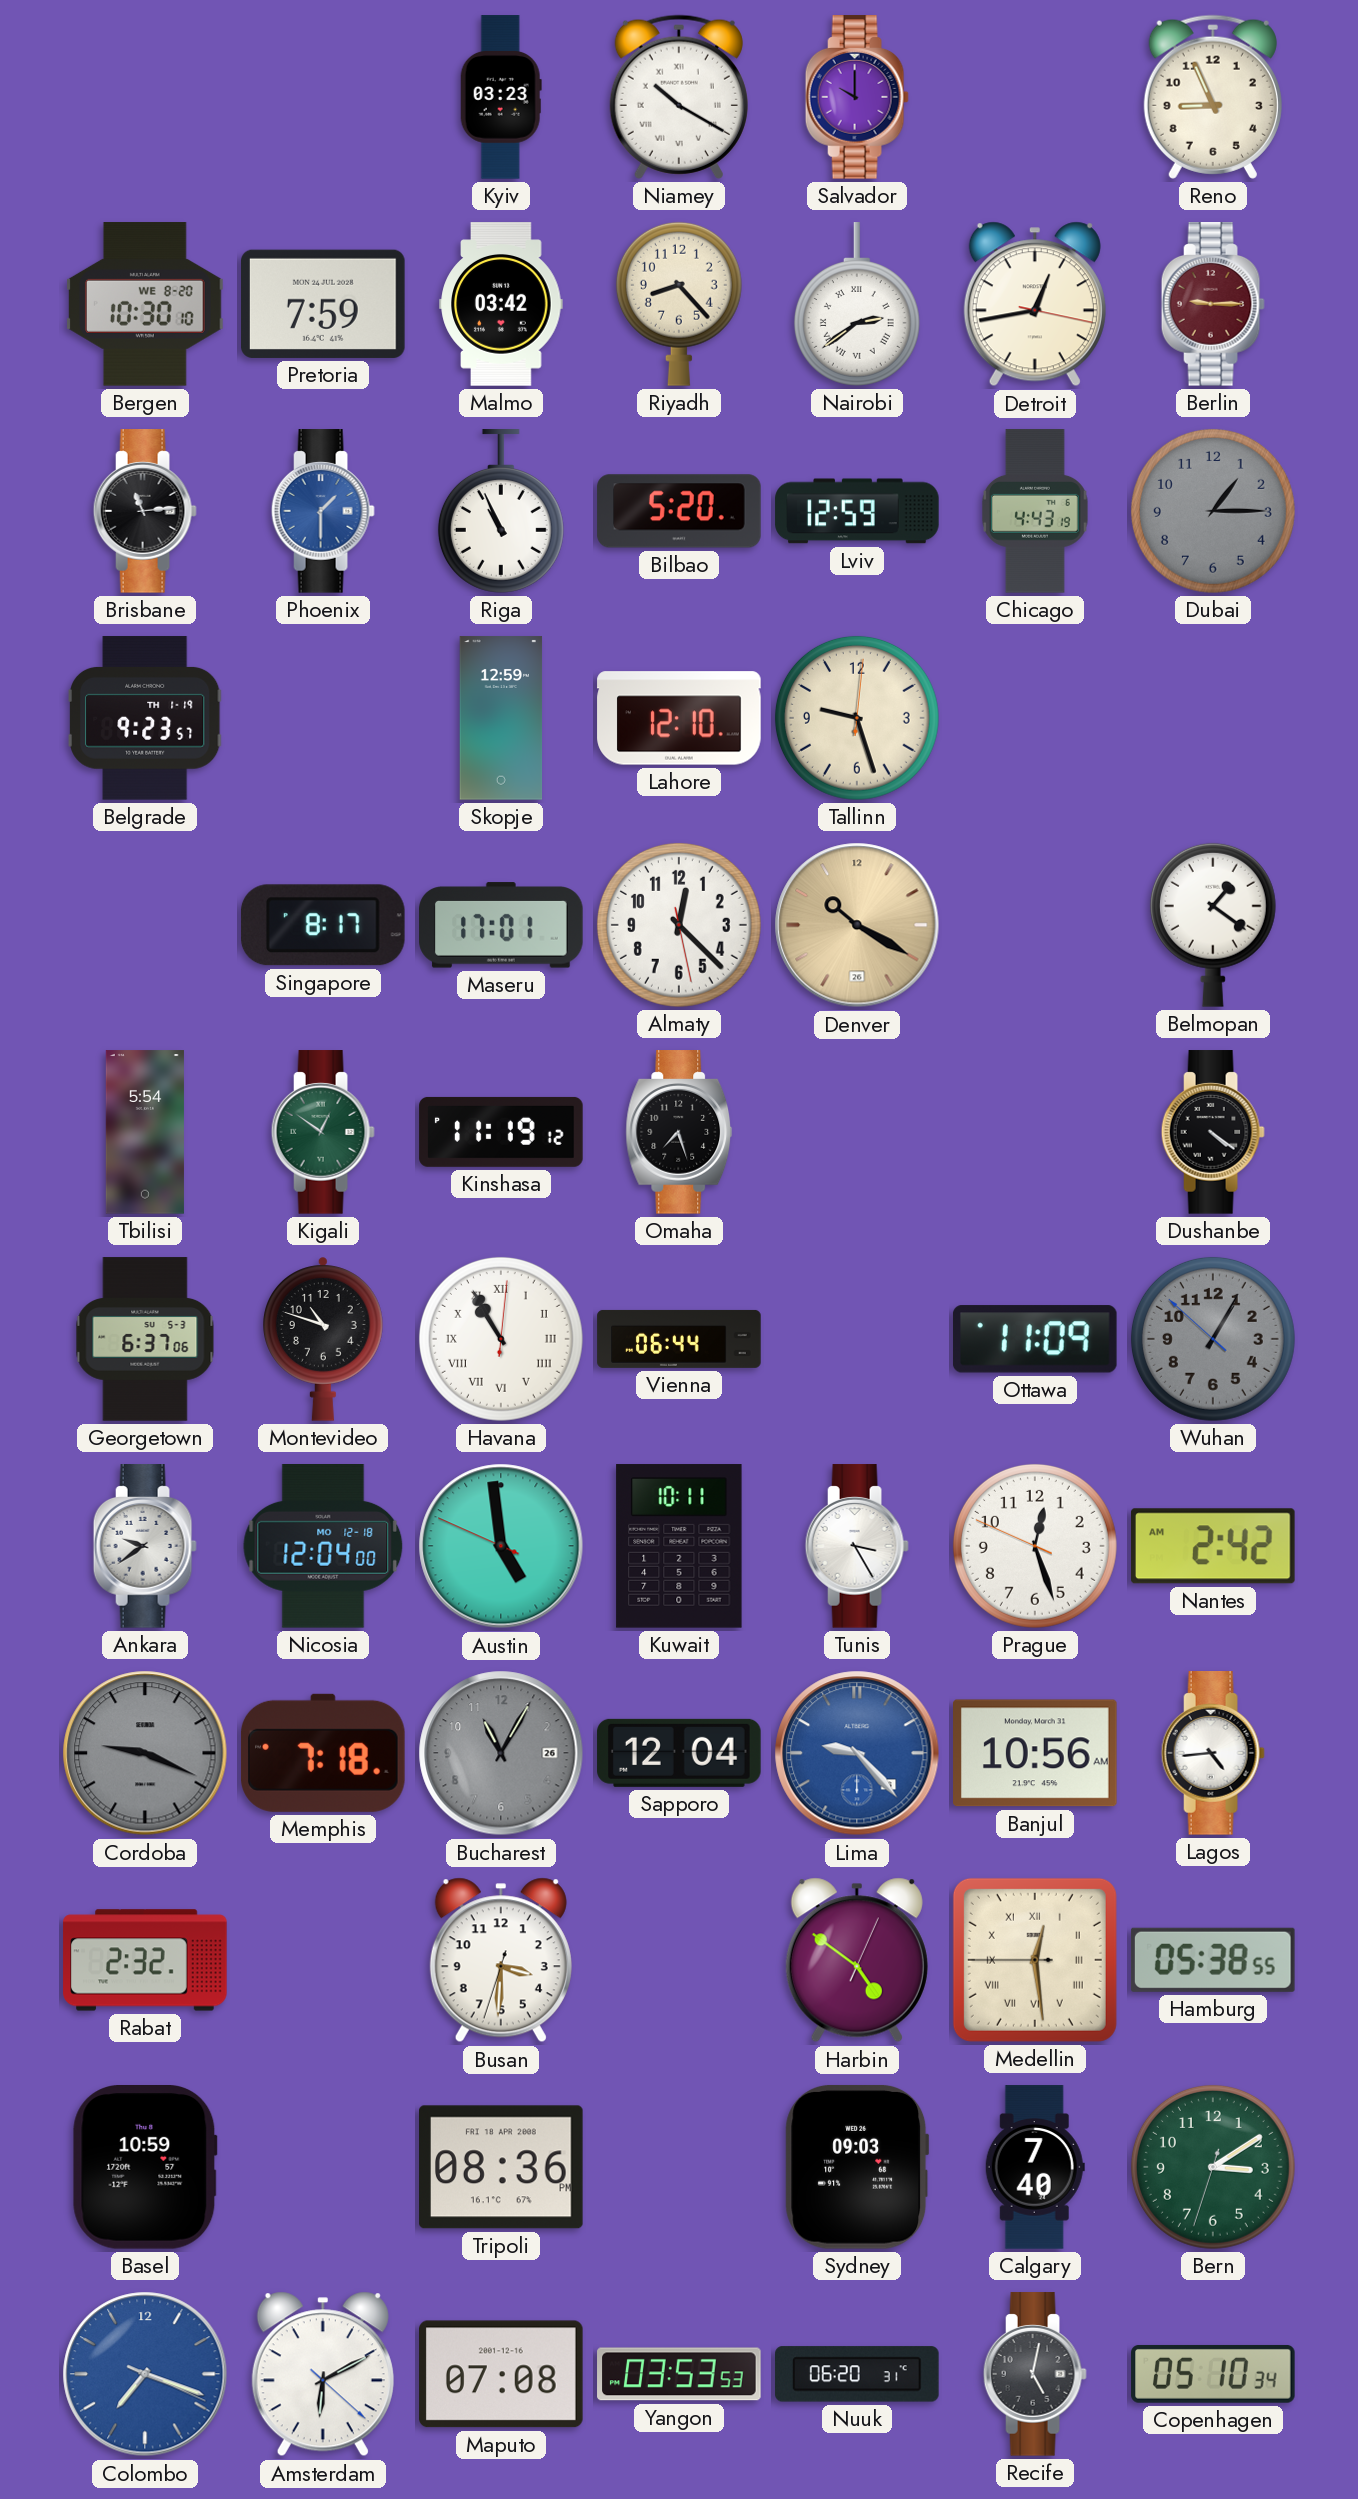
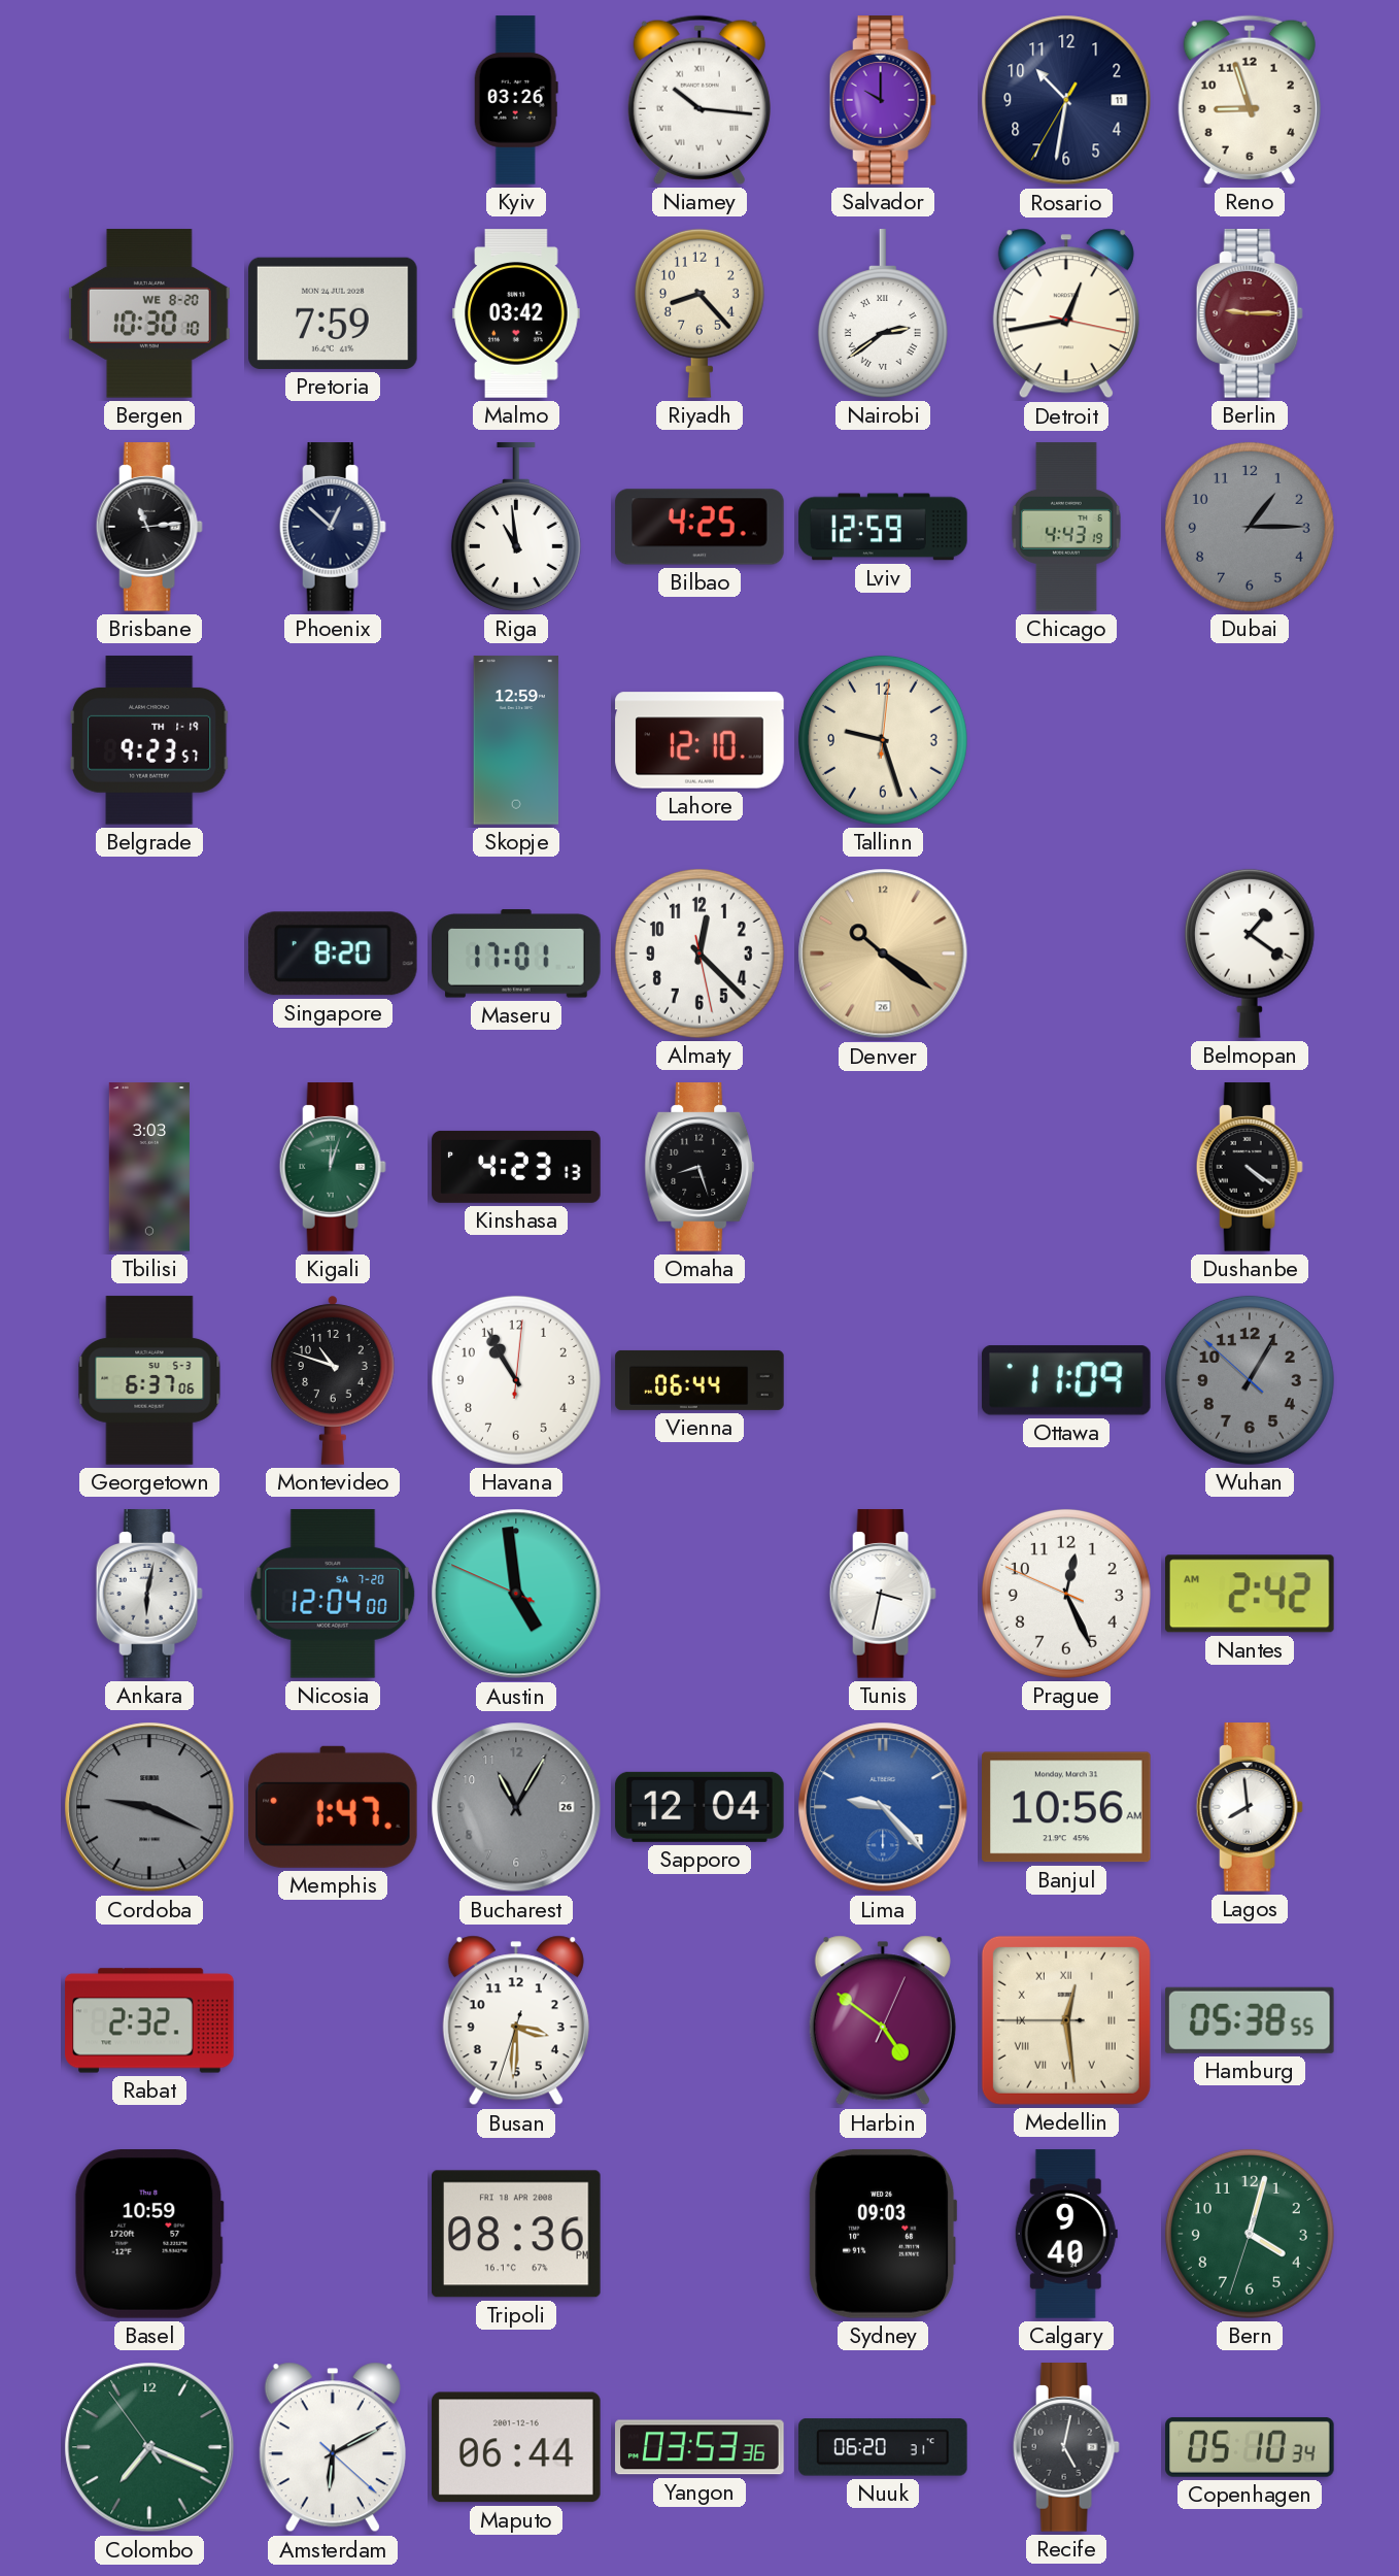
Kyiv: 03:23 -> 03:26
Niamey: 10:20 -> 10:16
Rosario: none -> 10:31
Reno: 8:56 -> 8:57
Phoenix: 1:30 -> 12:52
Phoenix dial: blue -> navy
Riga: 10:56 -> 10:59
Bilbao: 5:20 -> 4:25
Singapore: 8:17 -> 8:20
Denver: 10:20 -> 10:21
Tbilisi: 5:54 -> 3:03
Kigali: 12:51 -> 12:03
Kinshasa: 11:19 -> 4:23
Omaha: 7:27 -> 8:27
Havana numerals: Roman -> Arabic
Ankara: 9:39 -> 6:02
Nicosia date: MO 12-18 -> SA 7-20
Kuwait: 10:11 -> none
Tunis: 3:25 -> 3:32
Prague: 12:26 -> 12:25
Memphis: 7:18 -> 1:47
Lagos: 4:44 -> 7:59
Calgary: 7:40 -> 9:40
Bern: 3:09 -> 4:02
Colombo: 7:18:19 -> 7:18:54
Colombo dial: blue -> green
Maputo: 07:08 -> 06:44
Yangon: 03:53:53 -> 03:53:36
